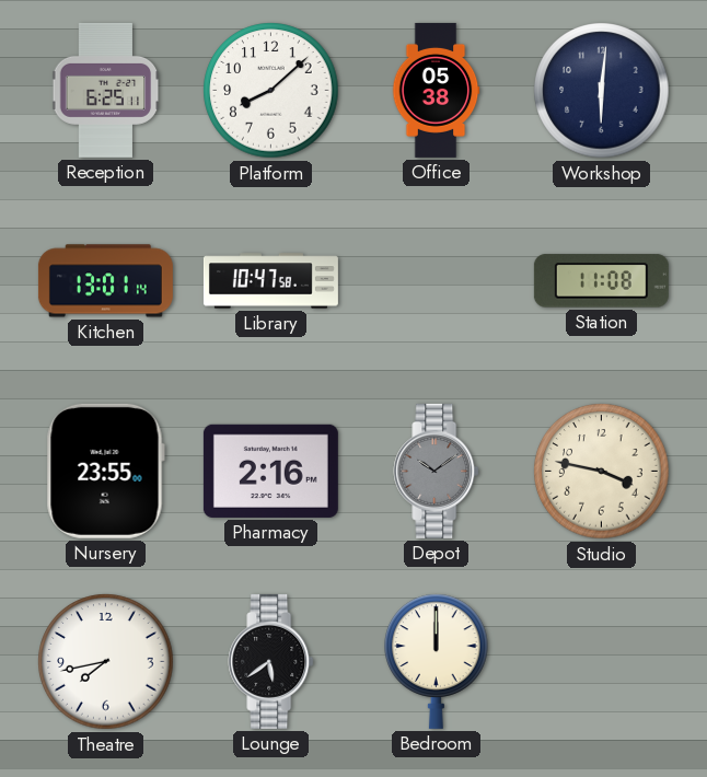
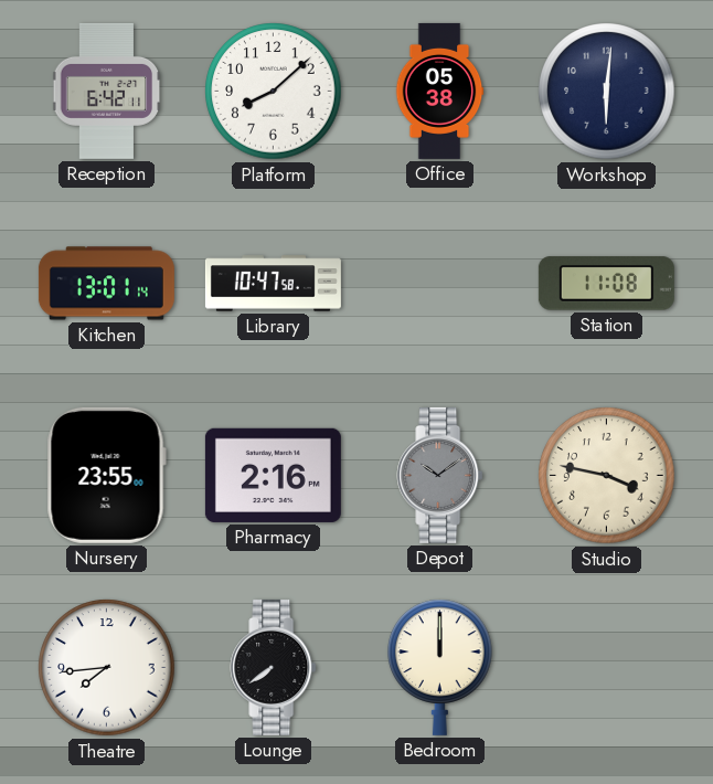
Reception: 6:25 -> 6:42
Theatre: 7:43 -> 7:44
Lounge: 5:39 -> 7:39
